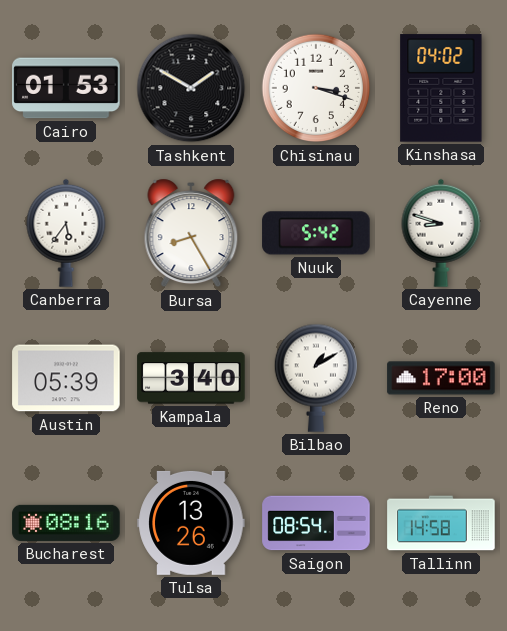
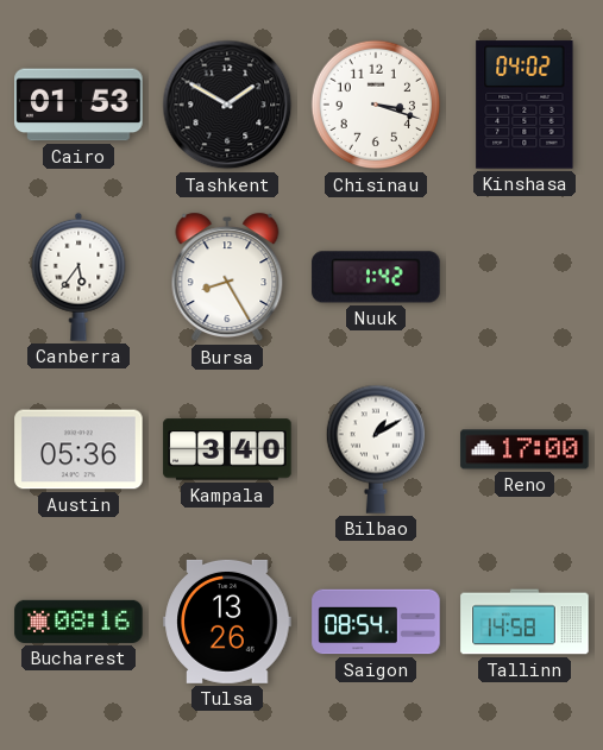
Nuuk: 5:42 -> 1:42
Cayenne: 8:48 -> none
Austin: 05:39 -> 05:36
